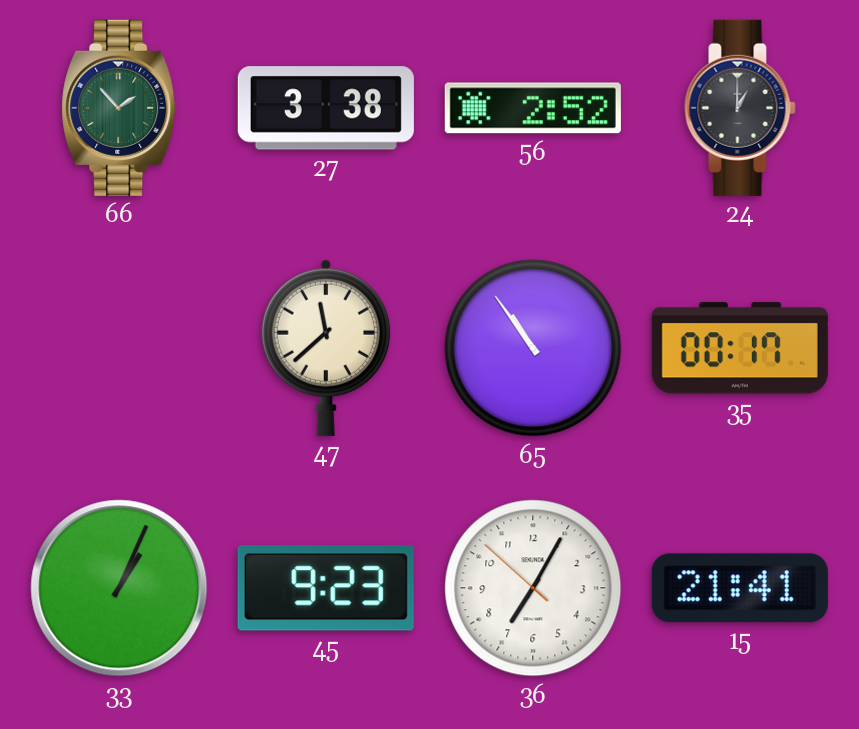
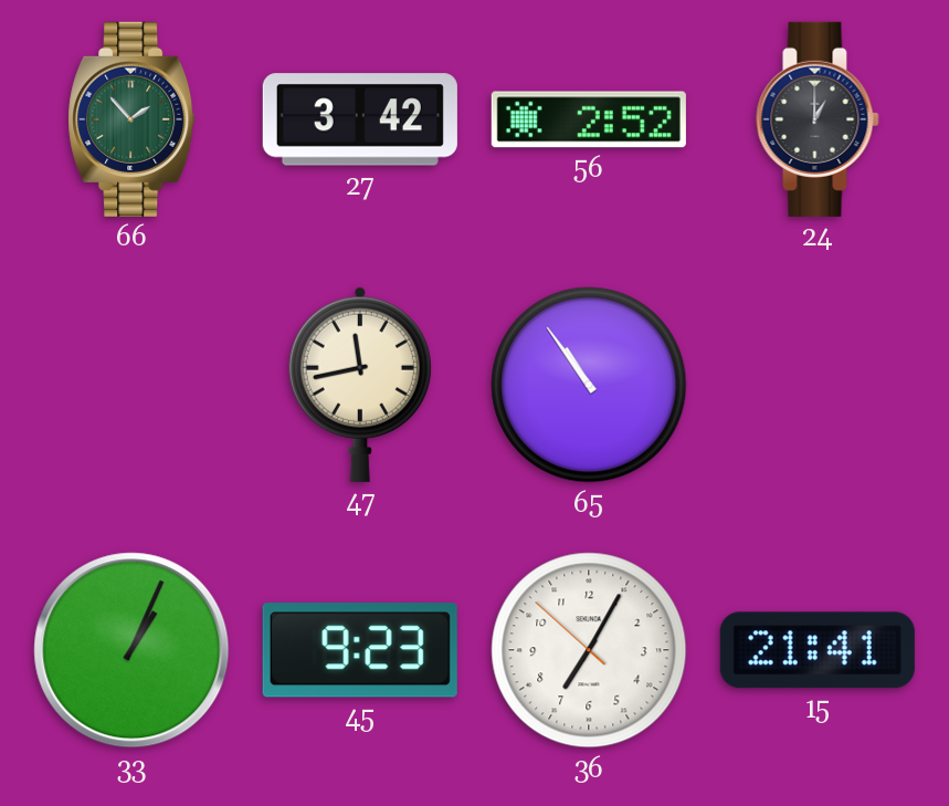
27: 3:38 -> 3:42
47: 11:38 -> 11:43
35: 00:17 -> none
